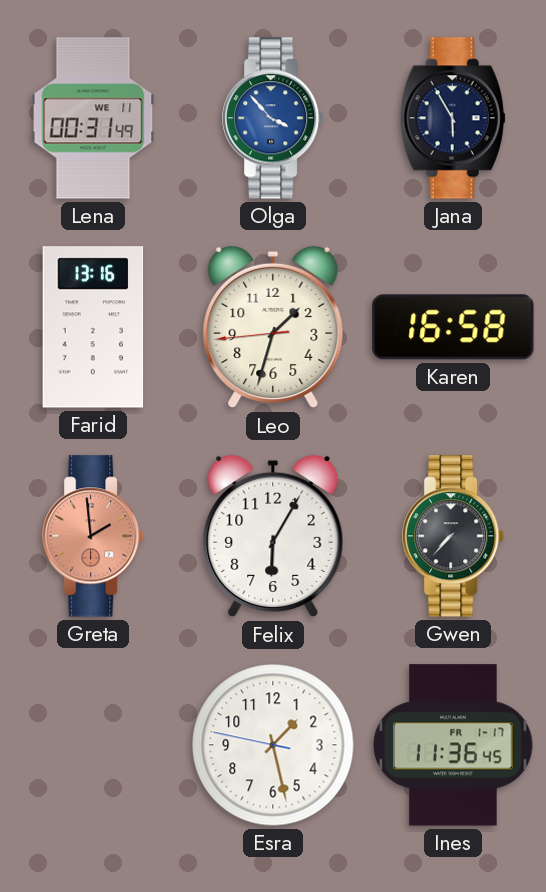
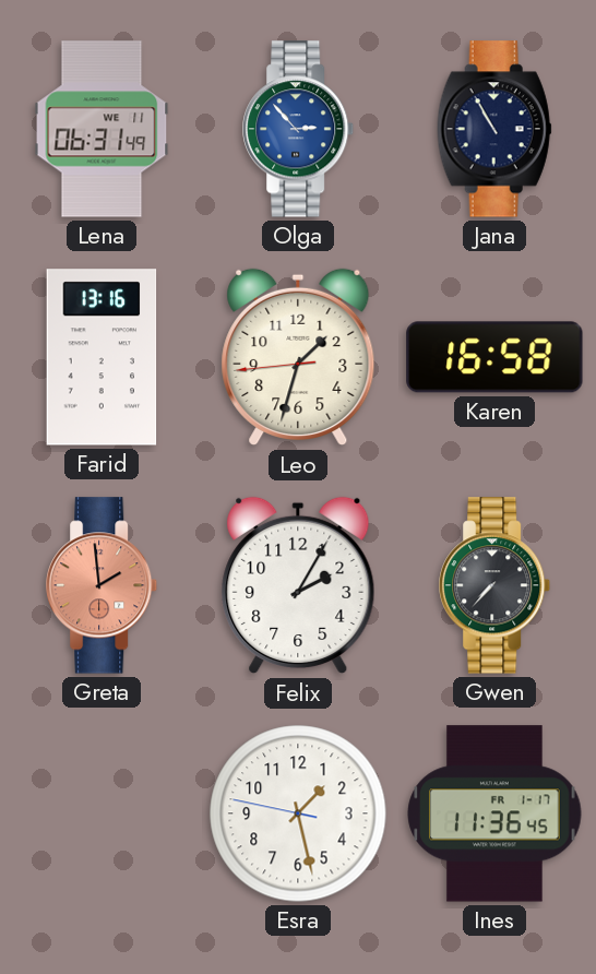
Lena: 00:31 -> 06:31
Olga: 3:53 -> 2:53
Jana: 5:55 -> 10:55
Felix: 6:05 -> 2:05
